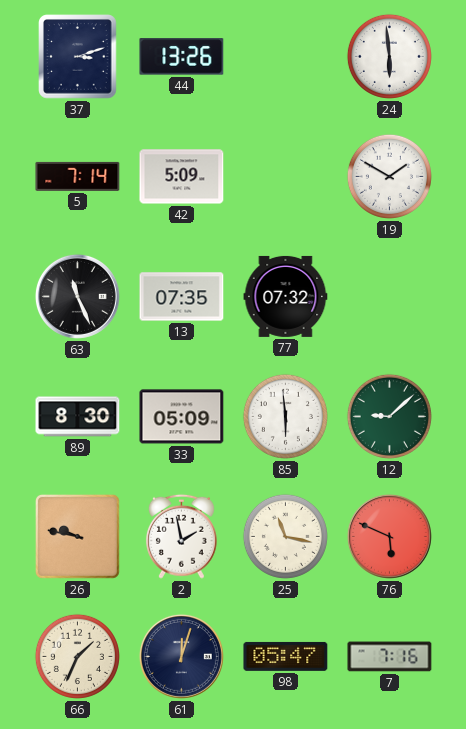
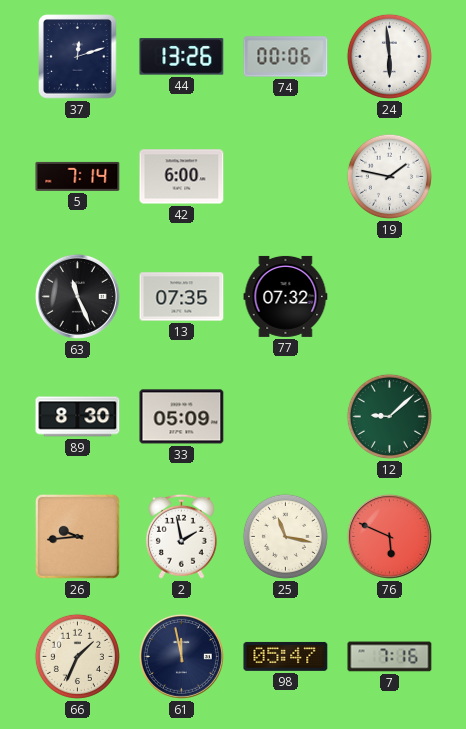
37: 3:12 -> 12:12
74: none -> 00:06
42: 5:09 -> 6:00
19: 1:50 -> 1:47
85: 5:59 -> none
26: 9:47 -> 9:44
61: 12:03 -> 11:58
